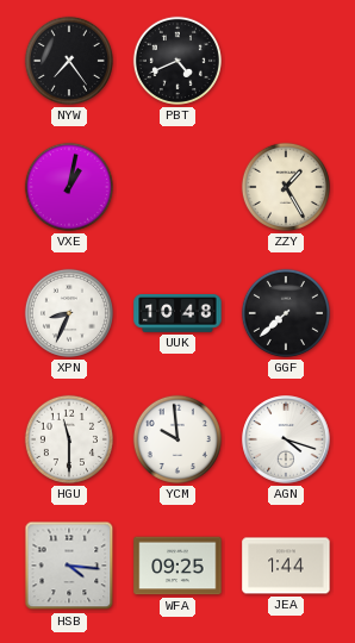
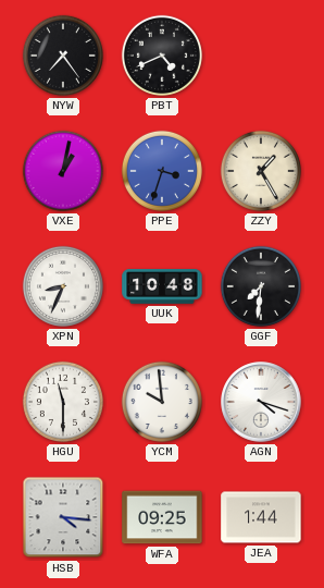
PPE: none -> 3:33
GGF: 7:38 -> 7:31
